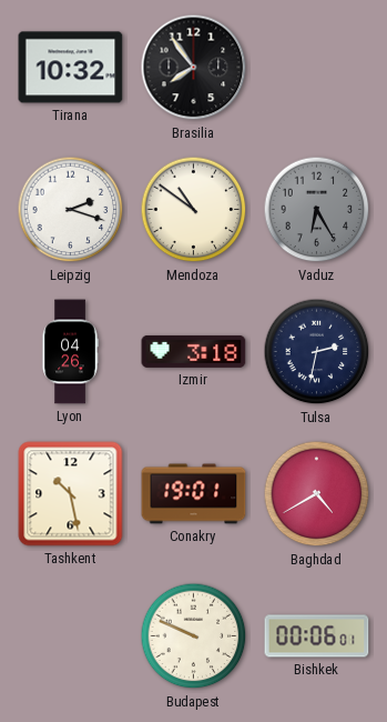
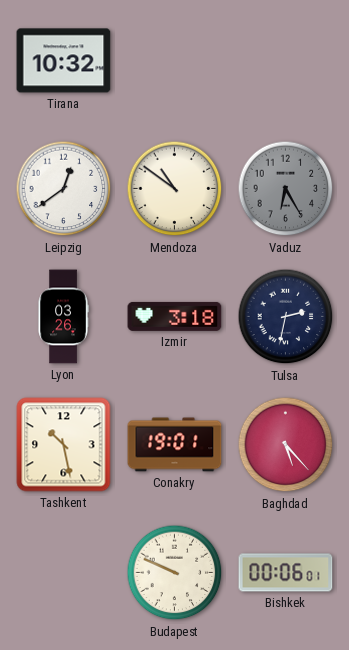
Brasilia: 7:54 -> none
Leipzig: 2:18 -> 12:39
Lyon: 04:26 -> 03:26
Baghdad: 4:40 -> 5:23
